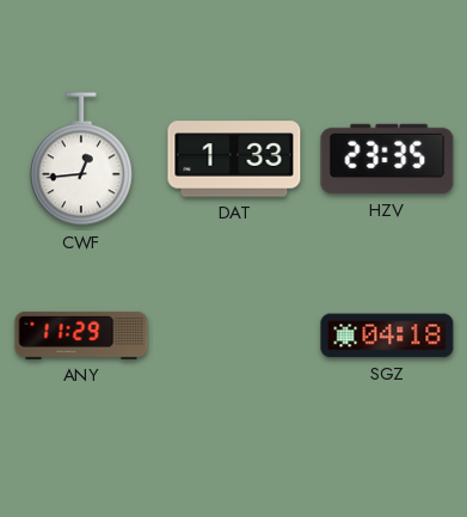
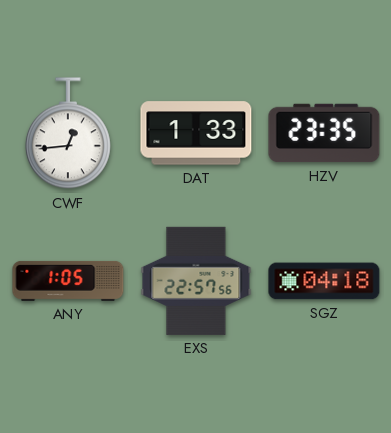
ANY: 11:29 -> 1:05
EXS: none -> 22:57
